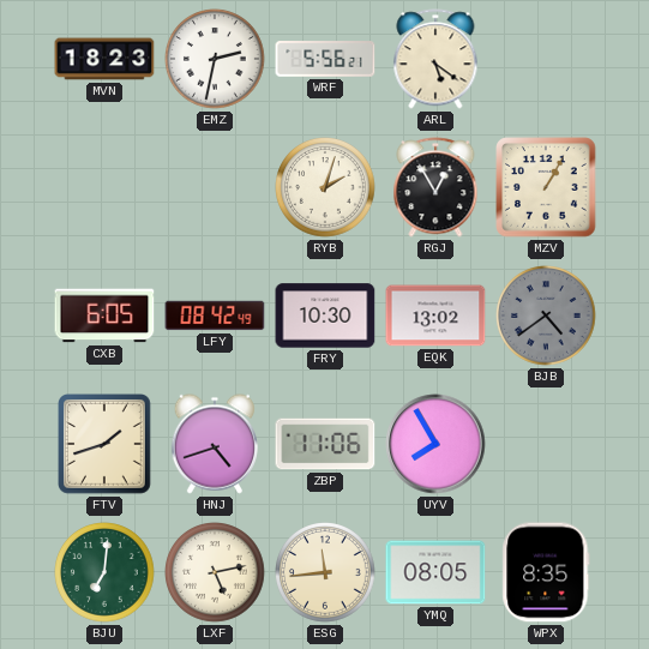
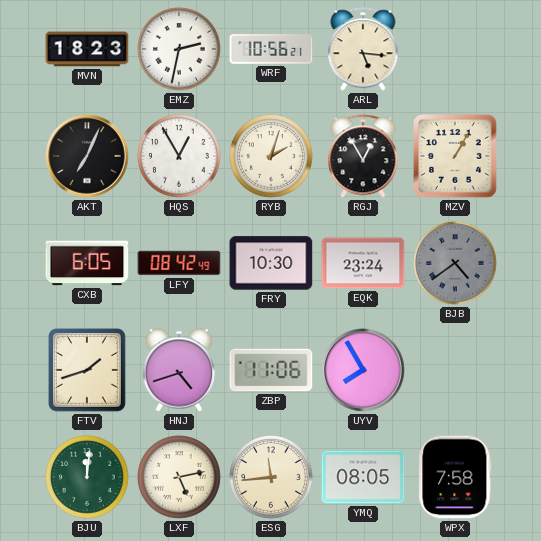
WRF: 5:56 -> 10:56
ARL: 5:21 -> 5:16
AKT: none -> 7:04
HQS: none -> 12:55
EQK: 13:02 -> 23:24
BJU: 7:01 -> 12:01
WPX: 8:35 -> 7:58
